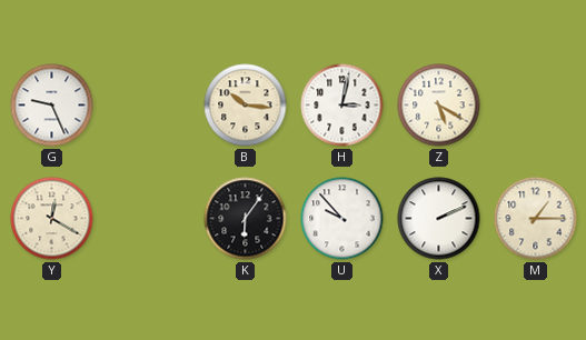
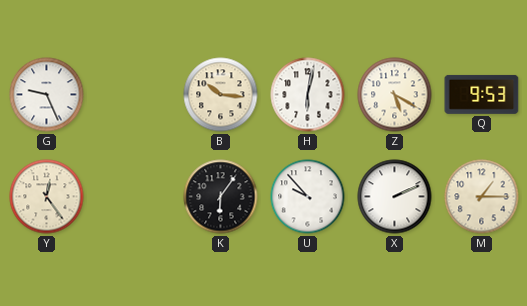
H: 3:02 -> 6:02
Q: none -> 9:53
Y: 12:20 -> 12:24
